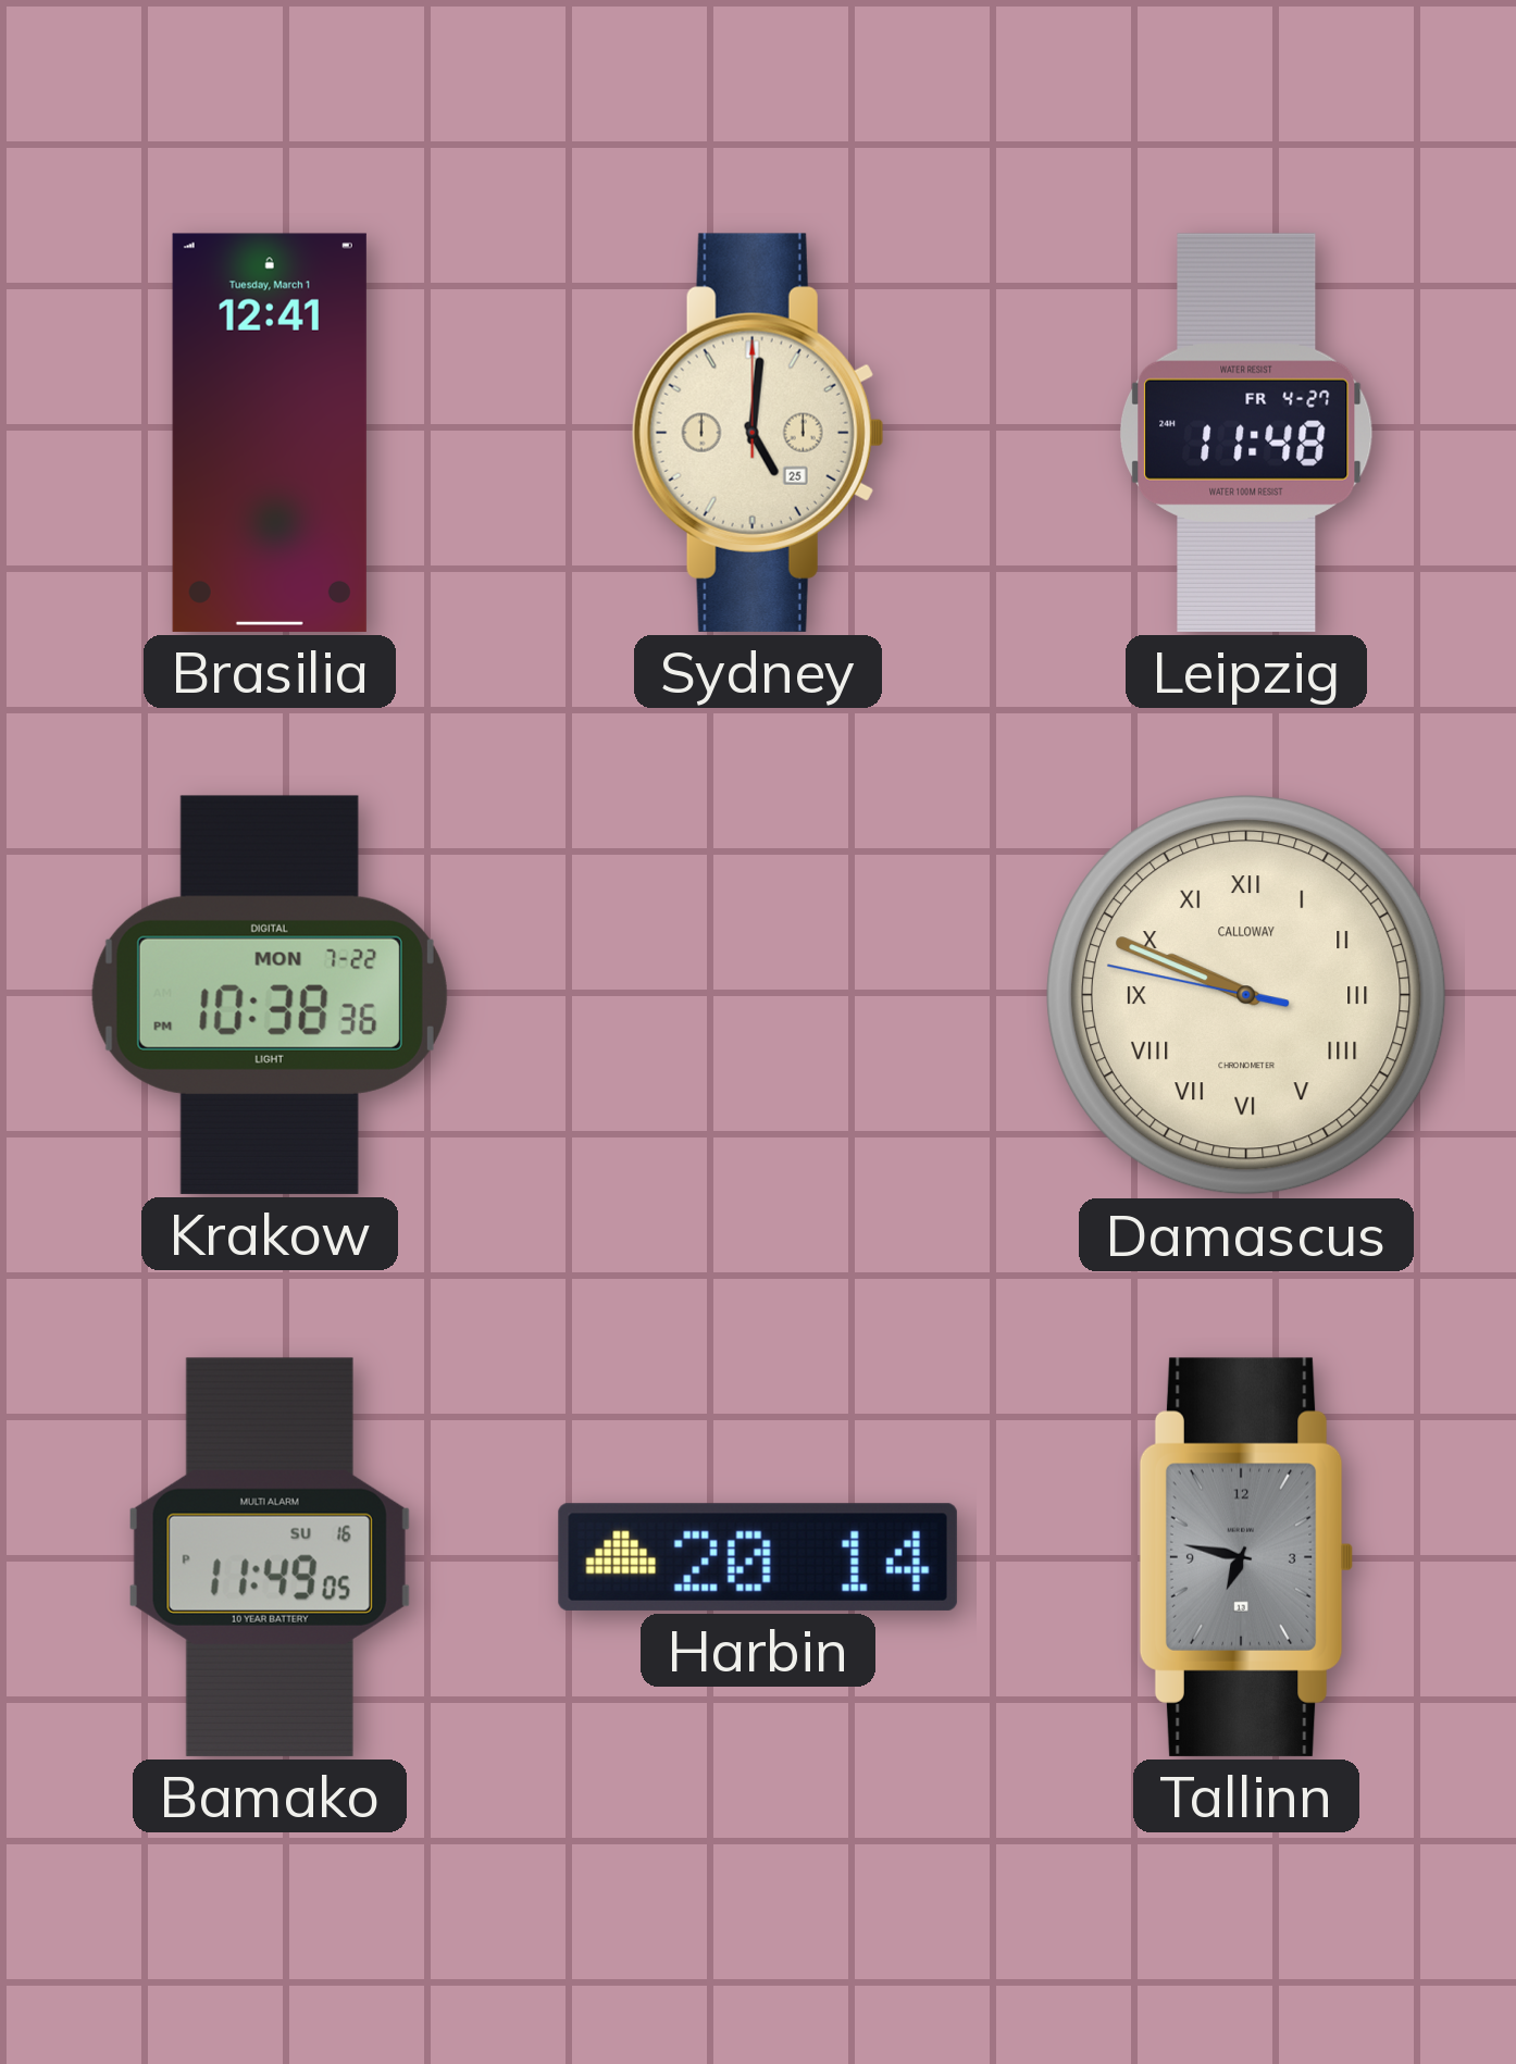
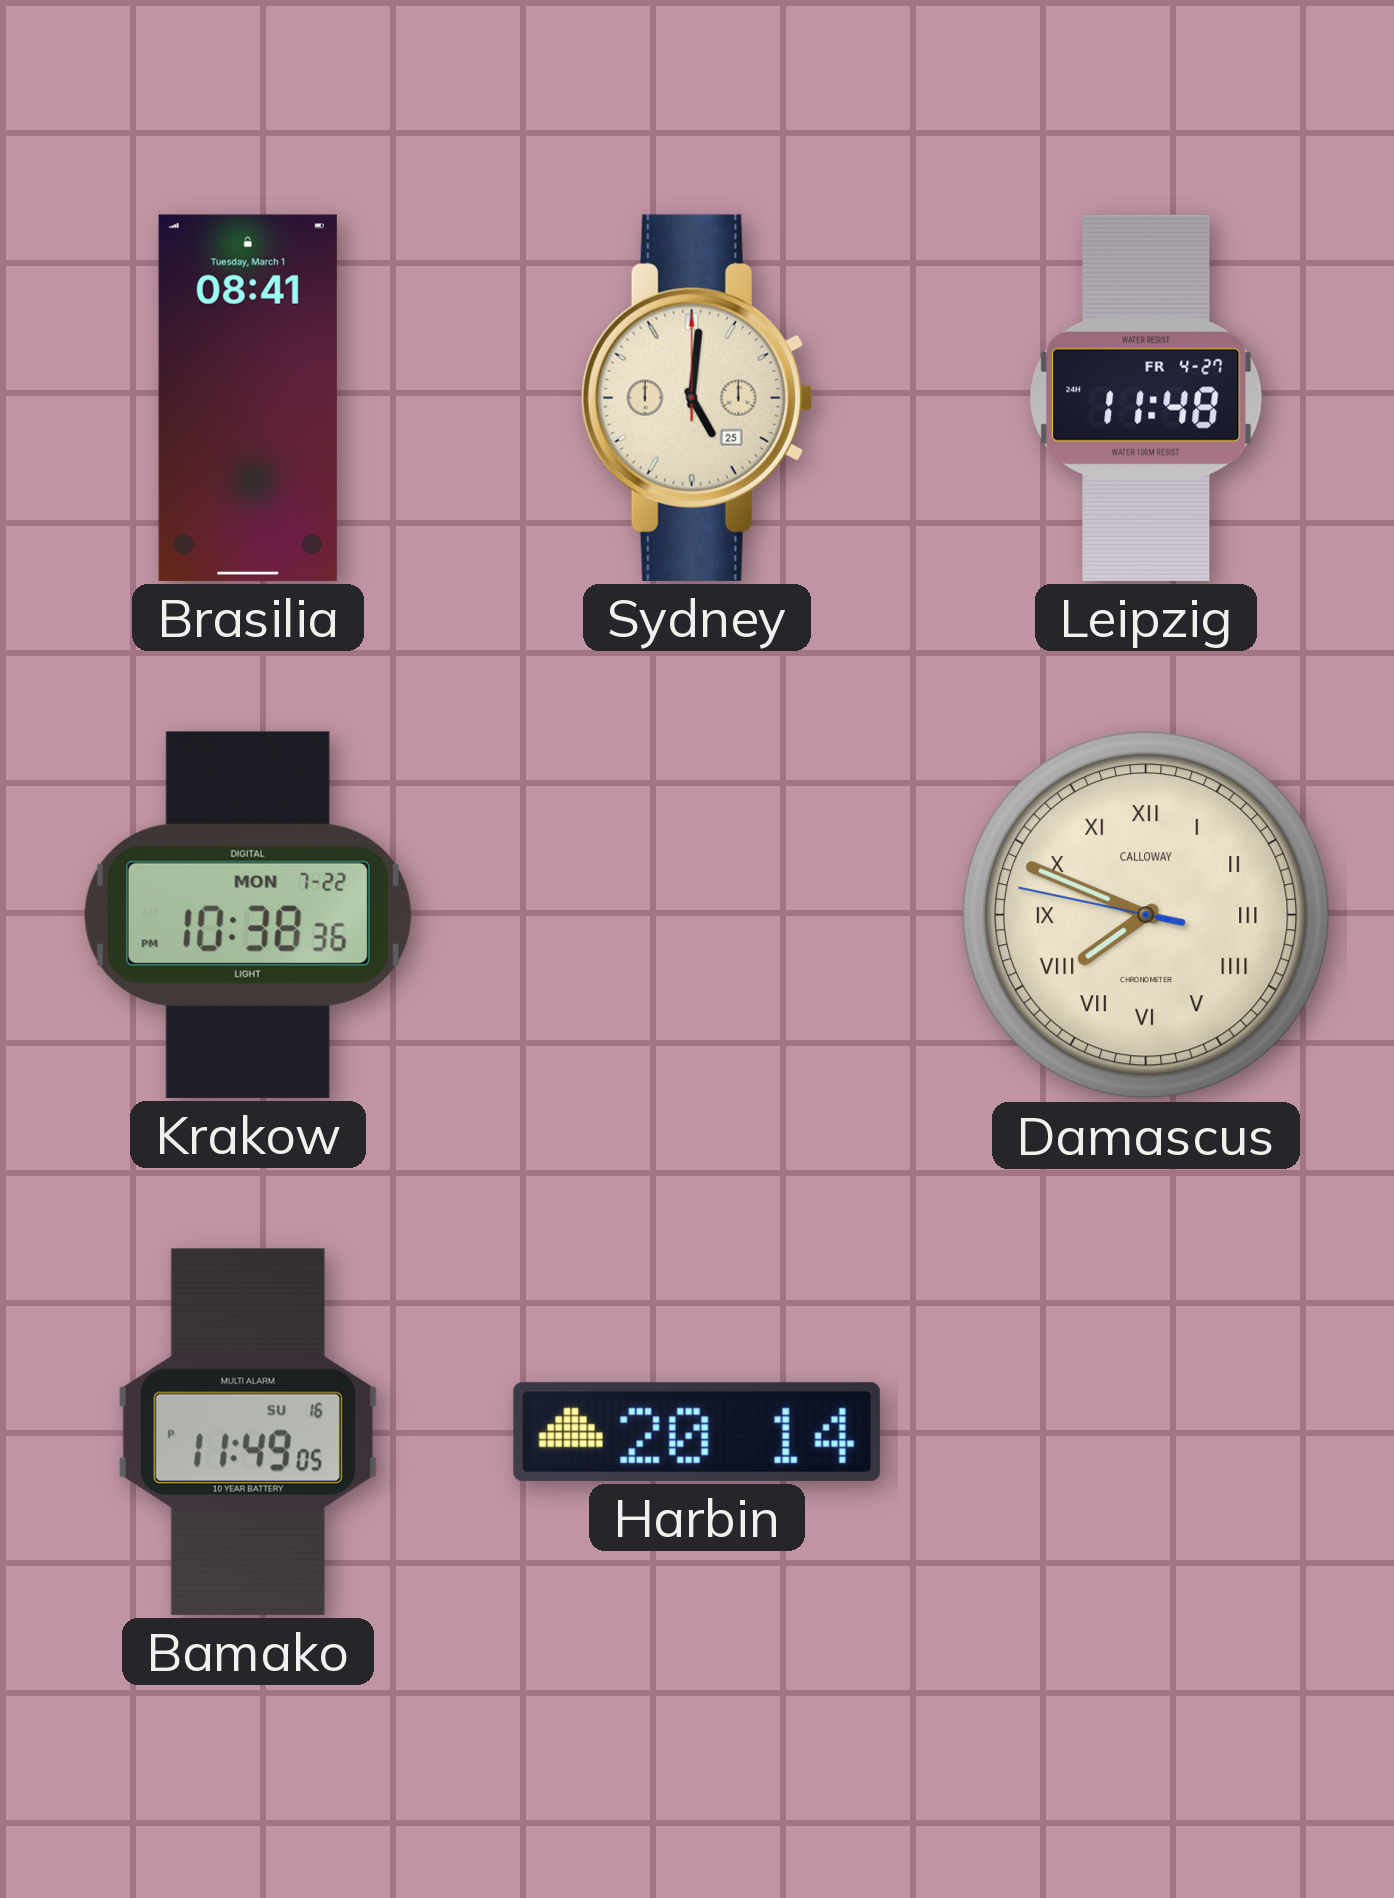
Brasilia: 12:41 -> 08:41
Damascus: 9:48 -> 7:48
Tallinn: 6:47 -> none
